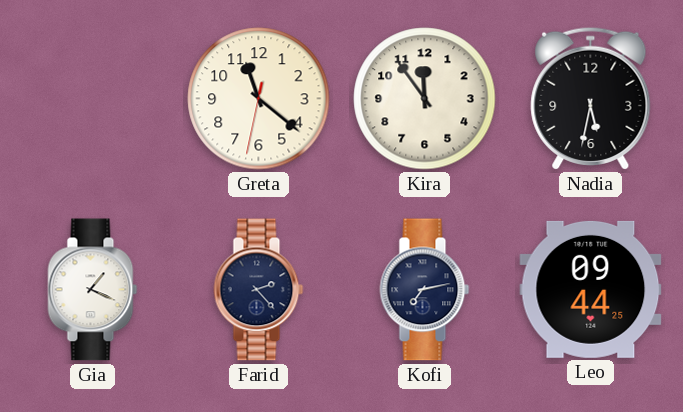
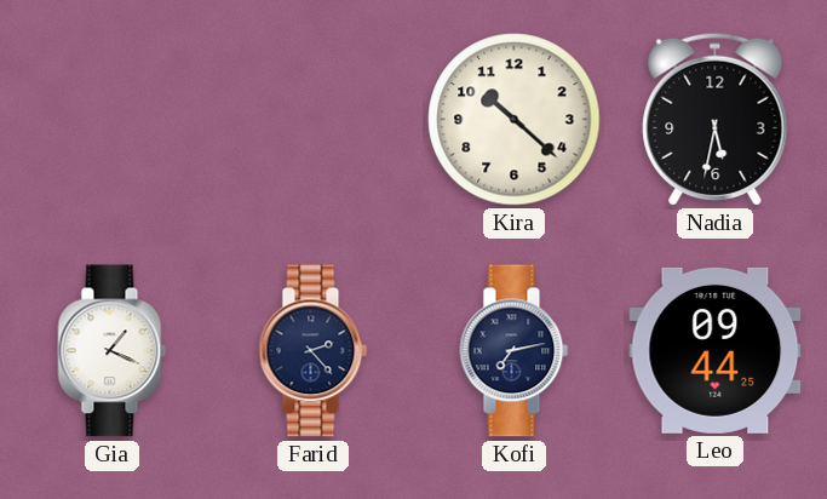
Greta: 11:21 -> none
Kira: 11:54 -> 10:22
